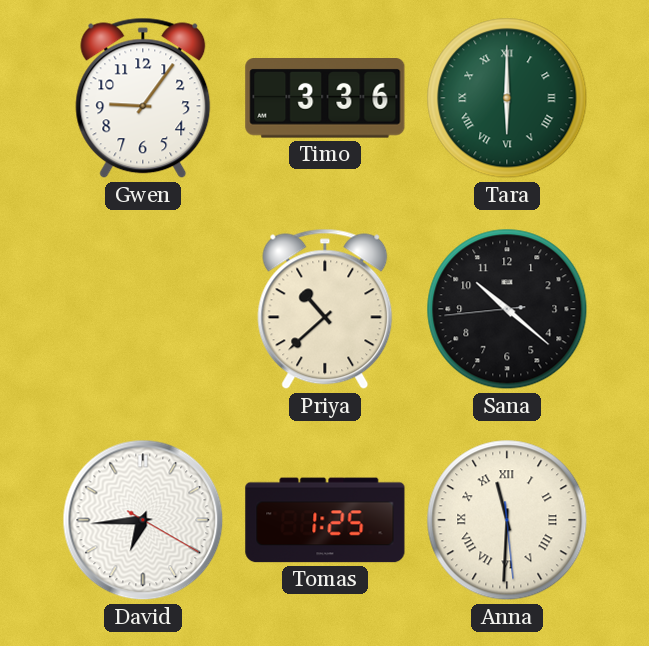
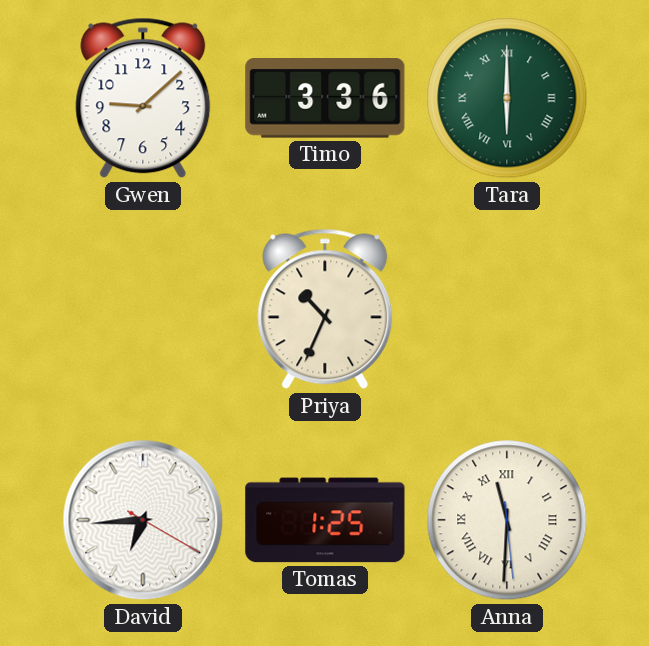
Gwen: 9:06 -> 9:08
Priya: 10:38 -> 10:34
Sana: 10:21 -> none
